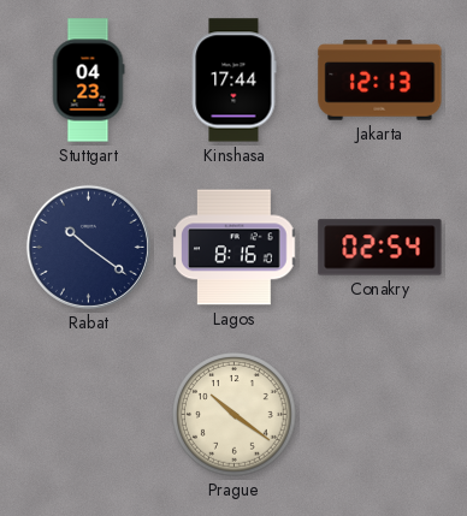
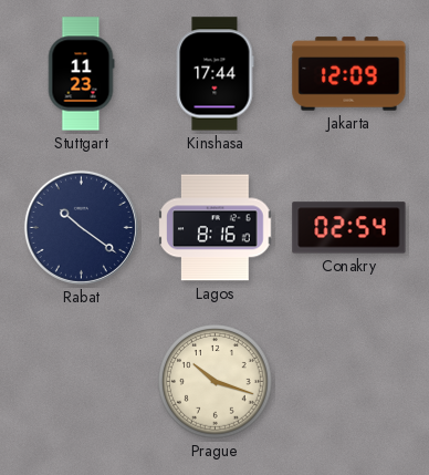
Stuttgart: 04:23 -> 11:23
Jakarta: 12:13 -> 12:09
Prague: 10:21 -> 10:18
